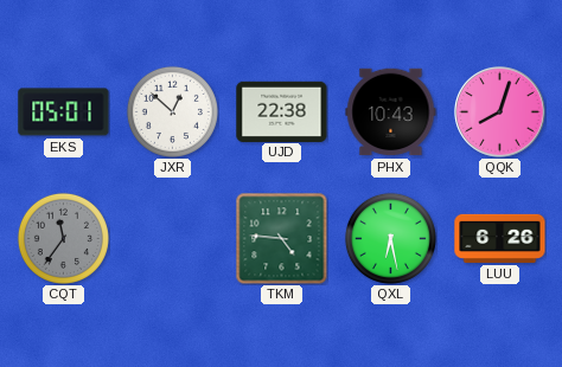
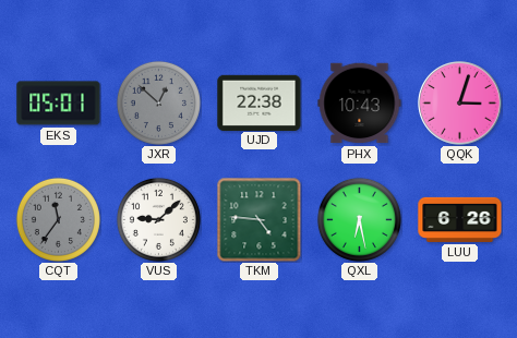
JXR dial: white -> grey
QQK: 8:03 -> 3:03
VUS: none -> 9:08
